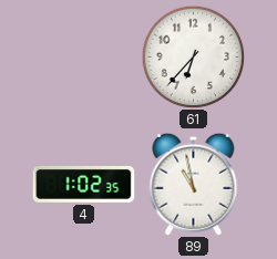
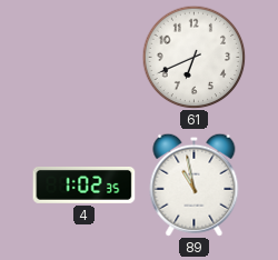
61: 6:37 -> 6:41
